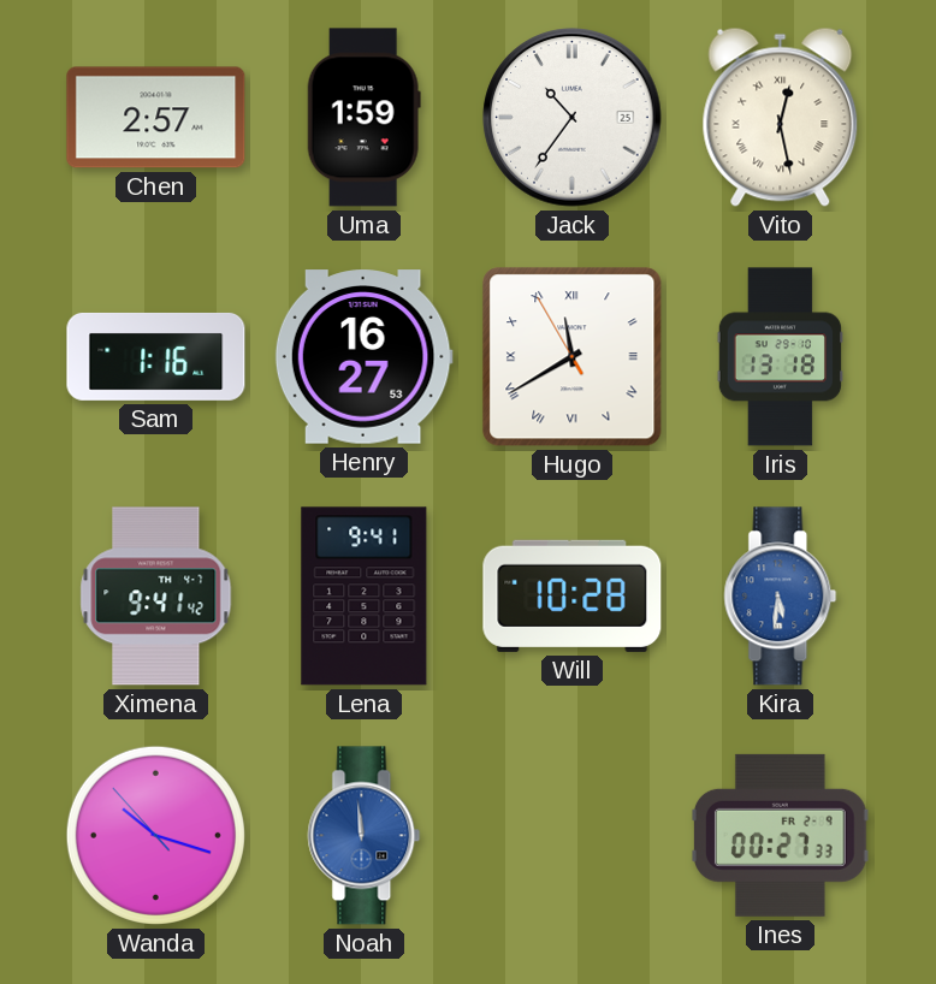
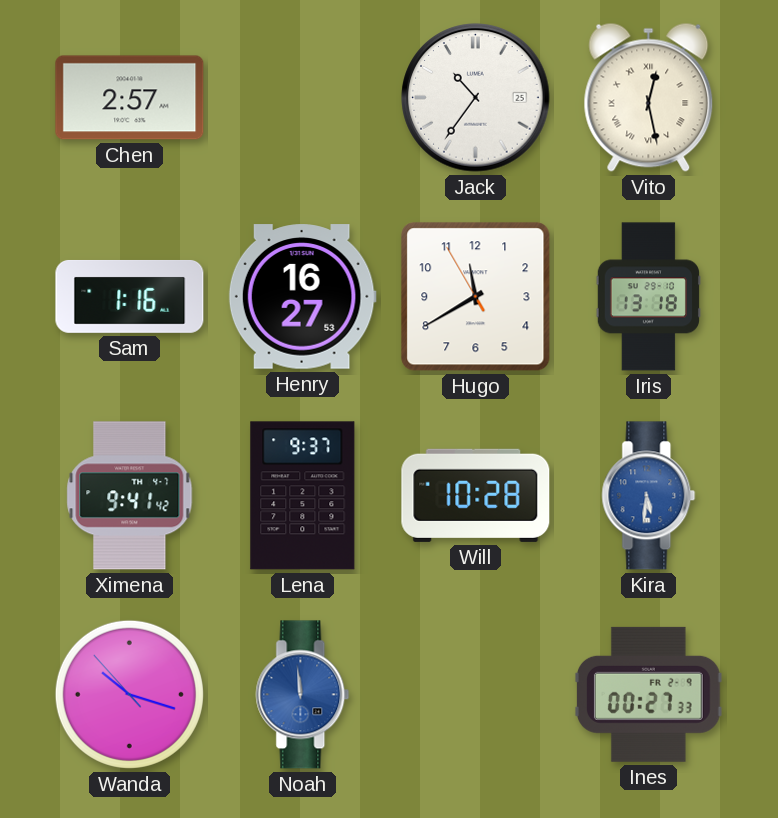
Uma: 1:59 -> none
Hugo numerals: Roman -> Arabic
Lena: 9:41 -> 9:37
